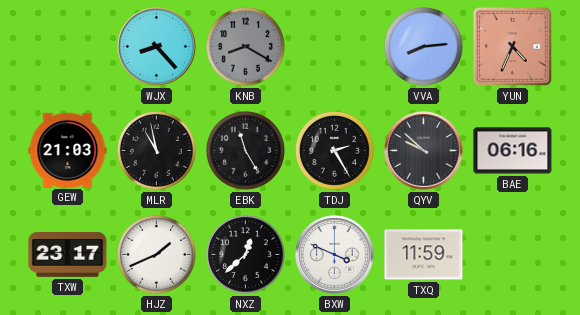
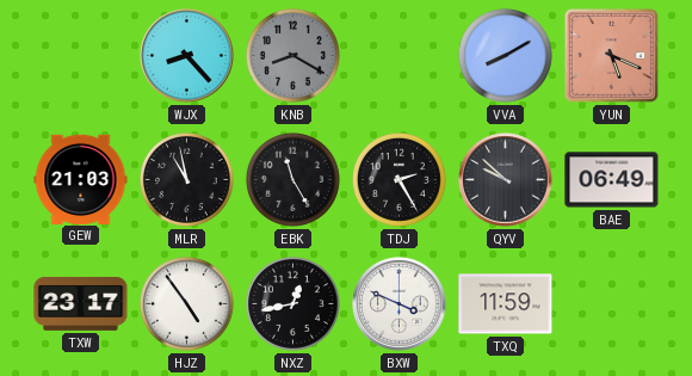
VVA: 8:14 -> 8:10
YUN: 4:34 -> 5:19
BAE: 06:16 -> 06:49
HJZ: 1:41 -> 4:54
NXZ: 12:38 -> 12:43
